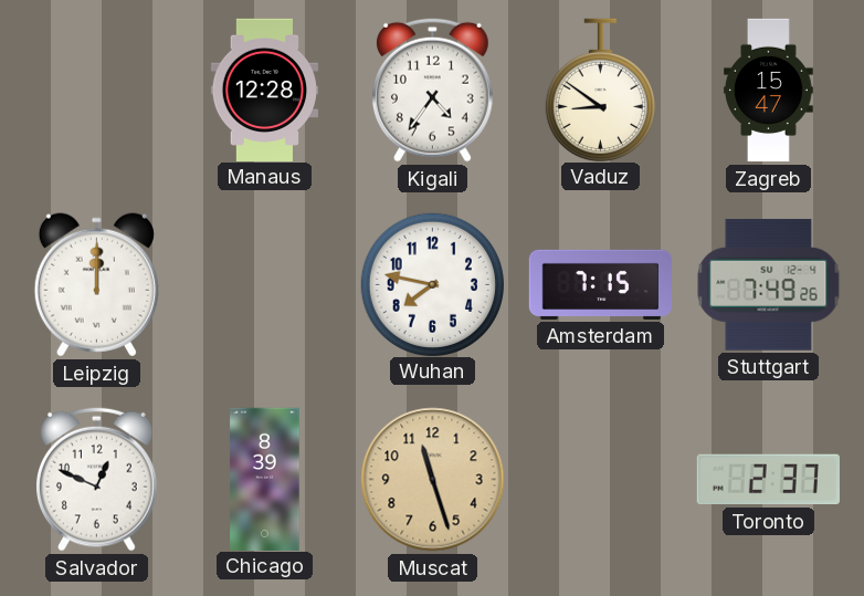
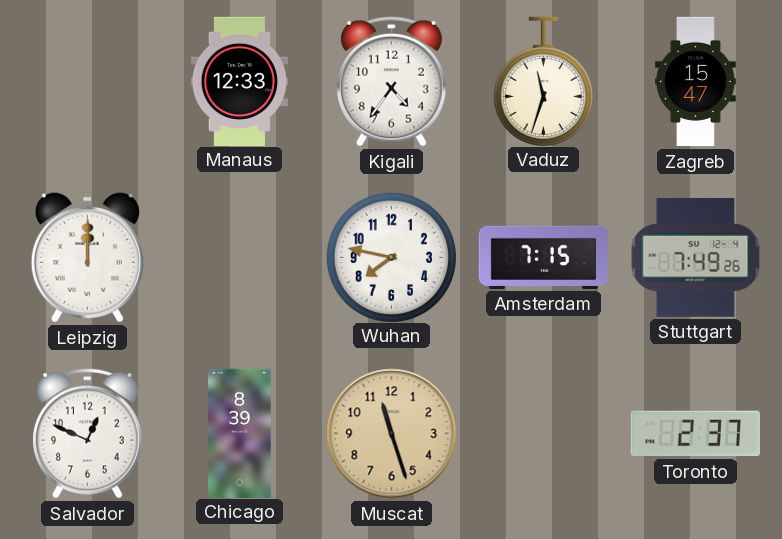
Manaus: 12:28 -> 12:33
Vaduz: 8:51 -> 11:33
